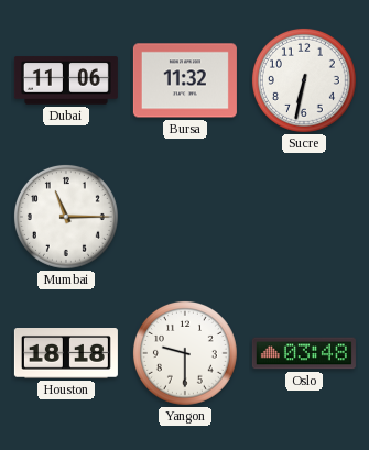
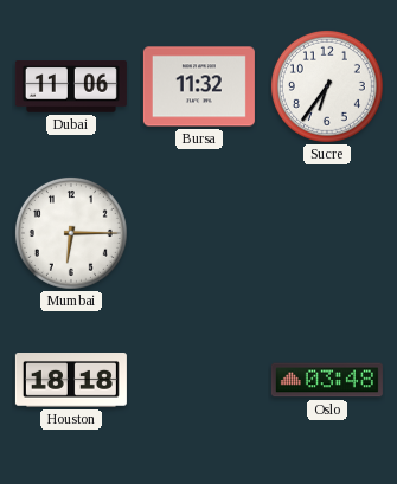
Sucre: 6:32 -> 6:36
Mumbai: 11:15 -> 6:15
Yangon: 9:30 -> none
